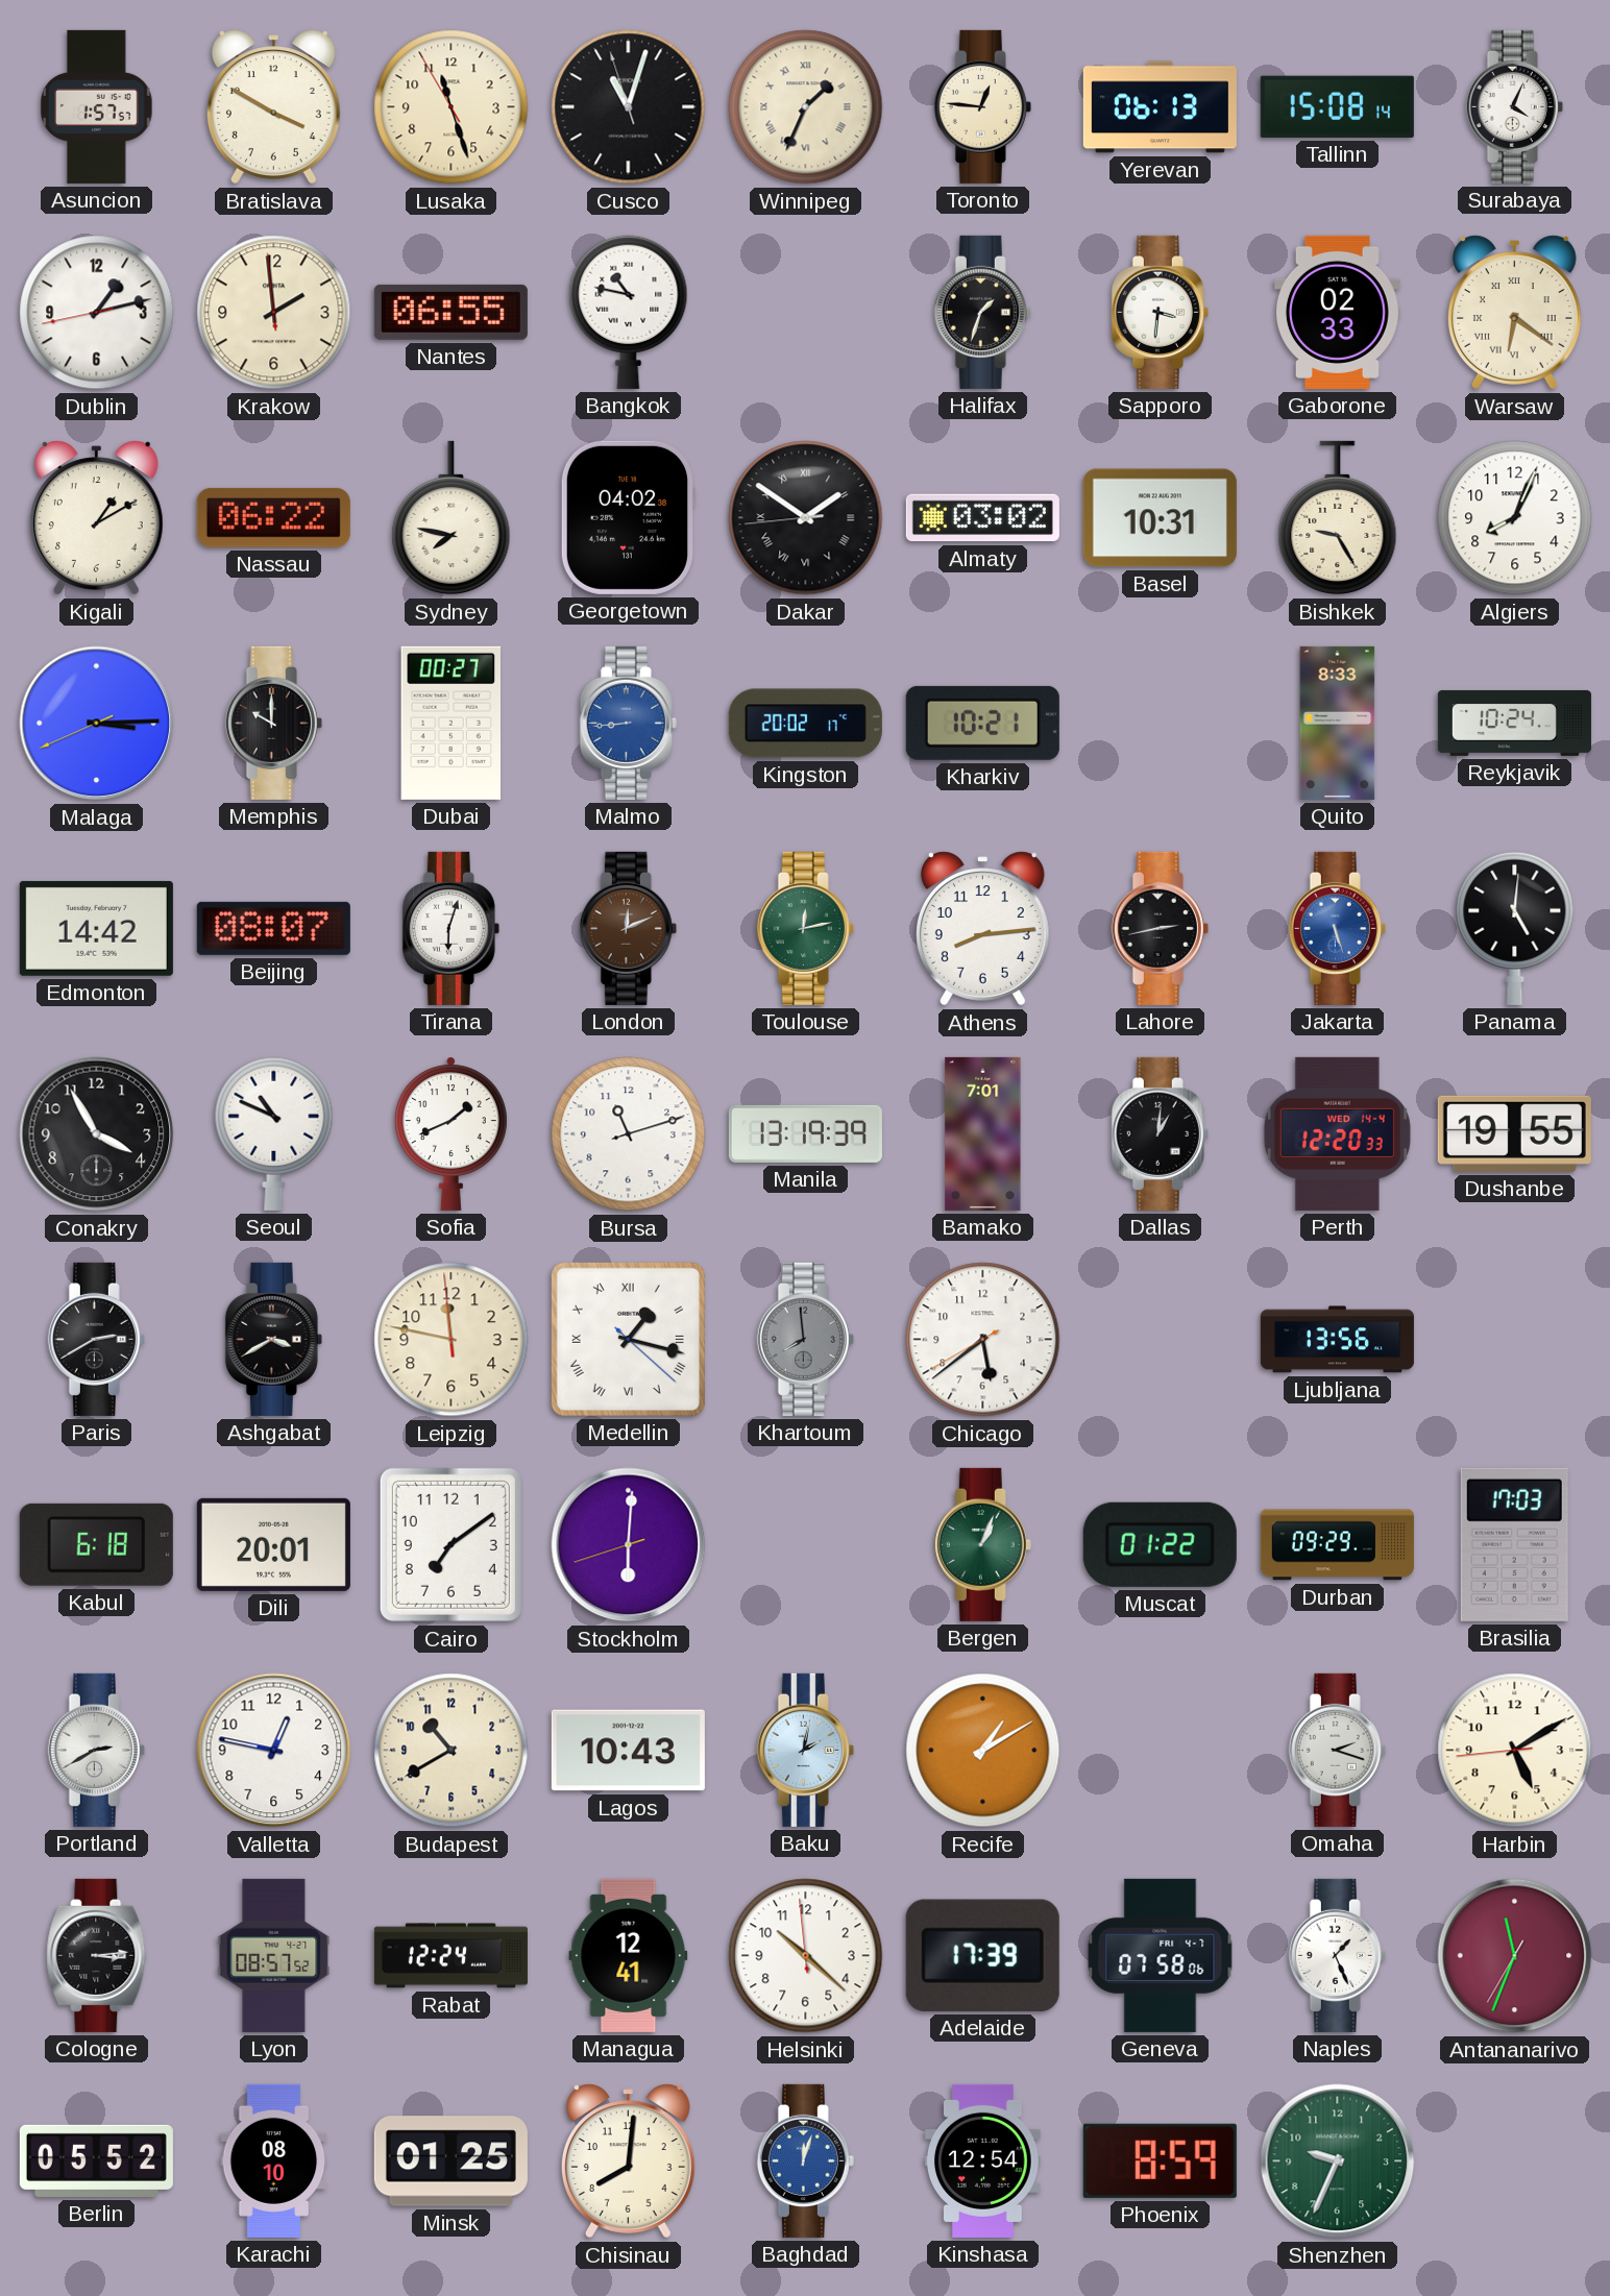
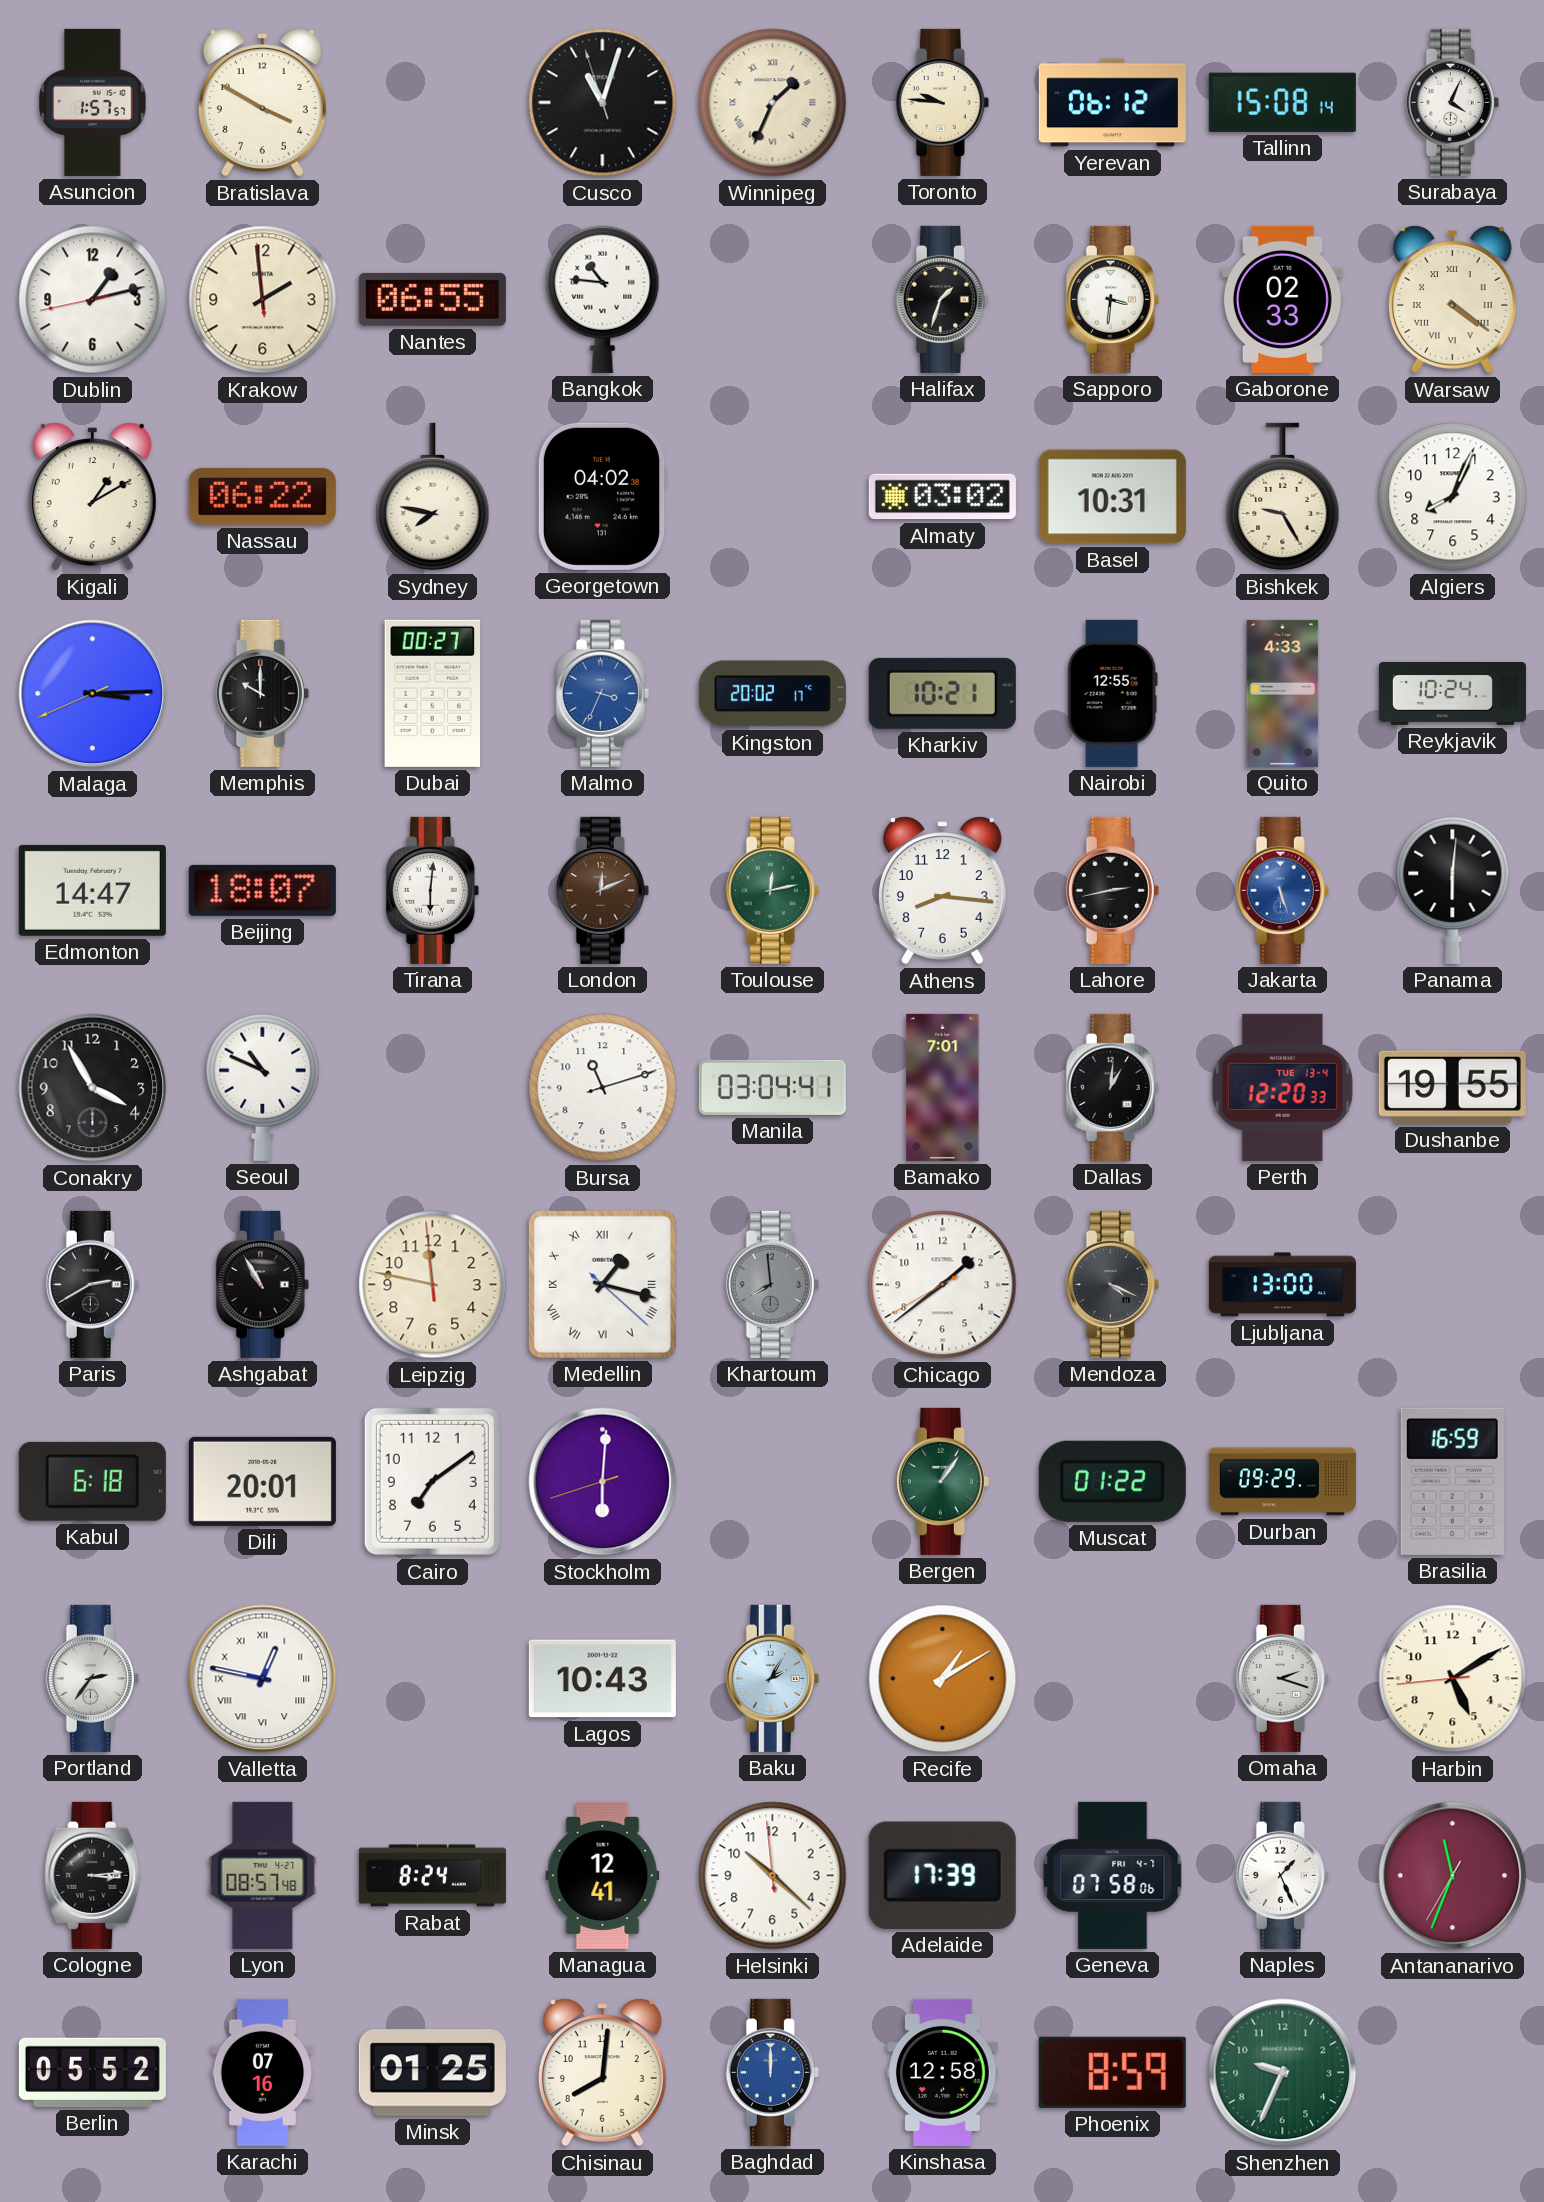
Lusaka: 11:26 -> none
Toronto: 12:46 -> 9:46
Yerevan: 06:13 -> 06:12
Bangkok: 10:47 -> 10:46
Warsaw: 6:21 -> 4:21
Dakar: 1:50 -> none
Malmo: 8:44 -> 3:34
Nairobi: none -> 12:55
Quito: 8:33 -> 4:33
Edmonton: 14:42 -> 14:47
Beijing: 08:07 -> 18:07
Tirana: 6:03 -> 6:01
Athens: 8:14 -> 8:16
Panama: 5:01 -> 6:01
Sofia: 1:41 -> none
Manila: 13:19 -> 03:04
Perth date: WED 14-4 -> TUE 13-4
Ashgabat: 3:40 -> 10:55
Chicago: 5:38 -> 1:38
Mendoza: none -> 4:19
Ljubljana: 13:56 -> 13:00
Bergen: 1:04 -> 1:06
Brasilia: 17:03 -> 16:59
Portland: 2:40 -> 2:36
Valletta numerals: Arabic -> Roman
Budapest: 10:40 -> none
Baku: 2:02 -> 2:05
Lyon: 08:57:52 -> 08:57:48
Rabat: 12:24 -> 8:24
Karachi: 08:10 -> 07:16
Baghdad: 12:03 -> 12:00
Kinshasa: 12:54 -> 12:58
